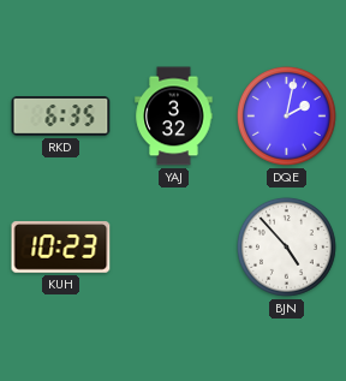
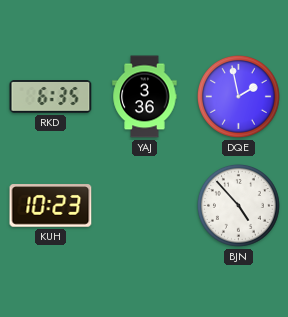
YAJ: 3:32 -> 3:36
DQE: 2:02 -> 1:58
